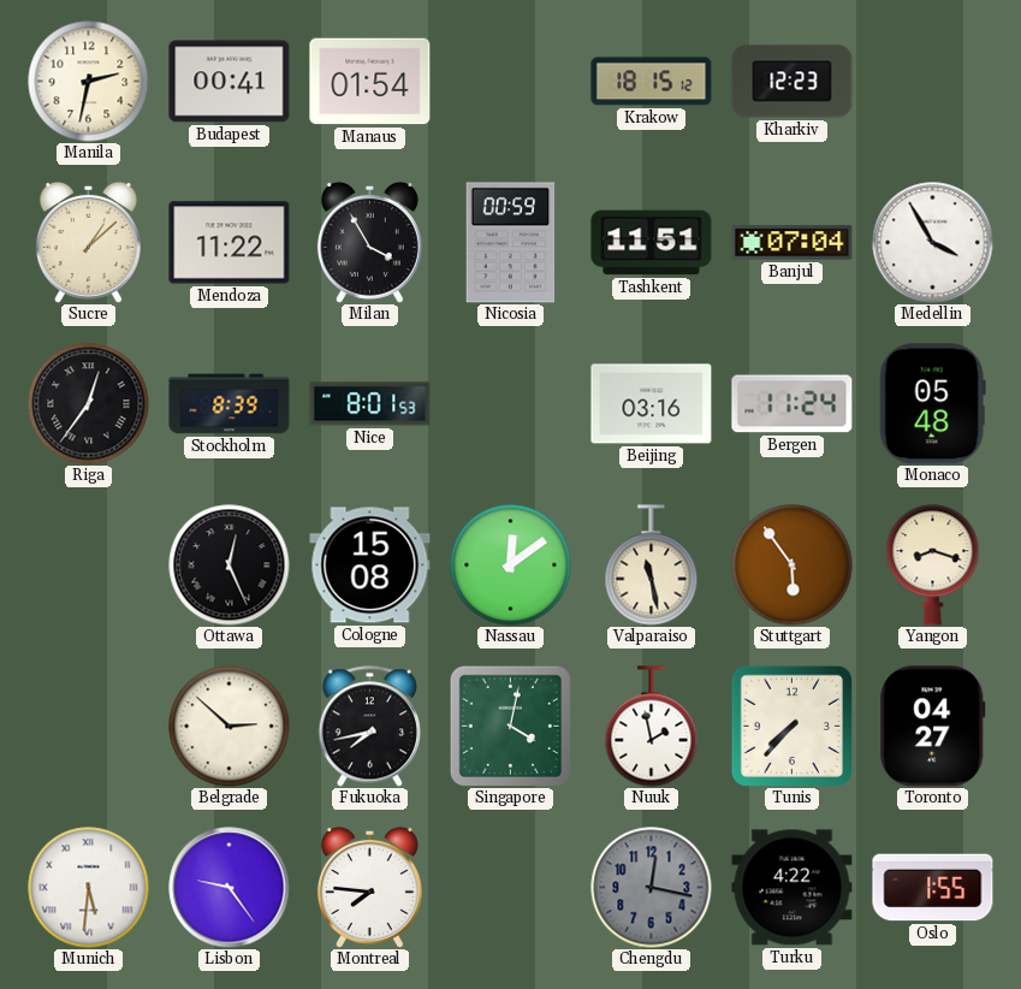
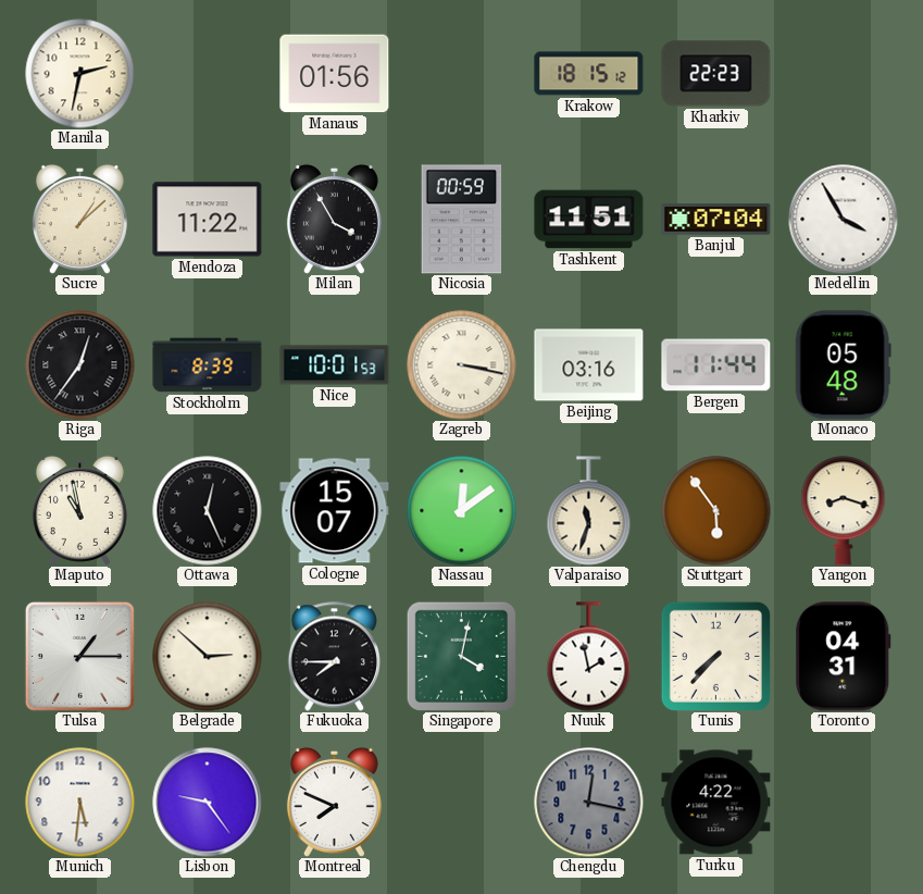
Budapest: 00:41 -> none
Manaus: 01:54 -> 01:56
Kharkiv: 12:23 -> 22:23
Nice: 8:01 -> 10:01
Zagreb: none -> 3:17
Bergen: 11:24 -> 11:44
Maputo: none -> 10:58
Cologne: 15:08 -> 15:07
Valparaiso: 11:28 -> 11:33
Tulsa: none -> 1:15
Fukuoka: 7:43 -> 7:45
Toronto: 04:27 -> 04:31
Munich numerals: Roman -> Arabic
Montreal: 7:46 -> 7:49
Oslo: 1:55 -> none
